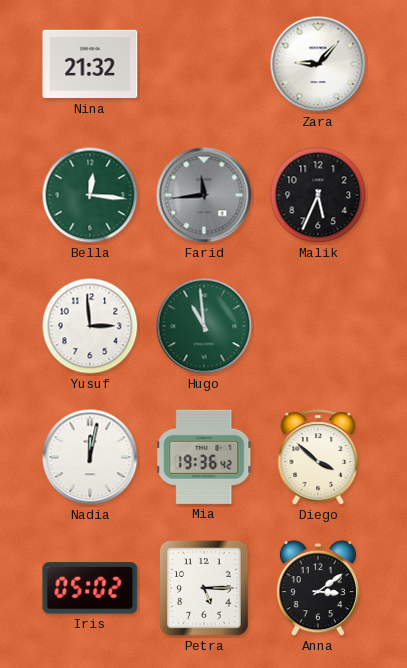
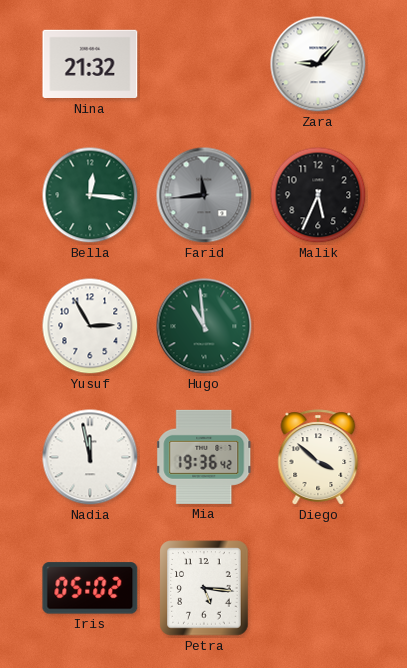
Yusuf: 2:59 -> 2:55
Nadia: 12:02 -> 11:58
Petra: 5:15 -> 5:16
Anna: 3:09 -> none
